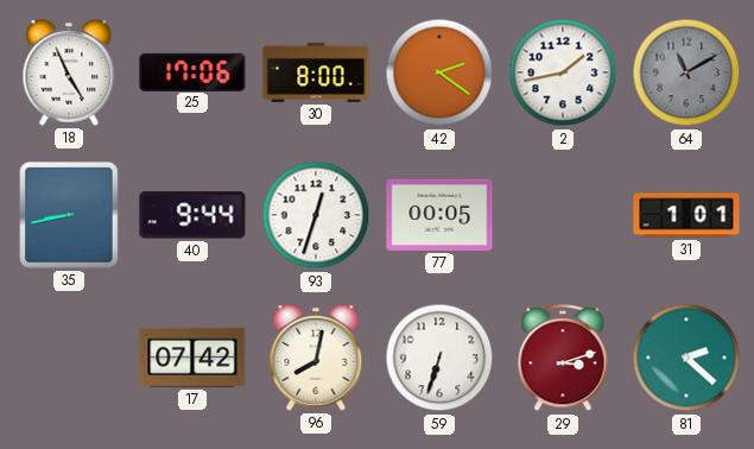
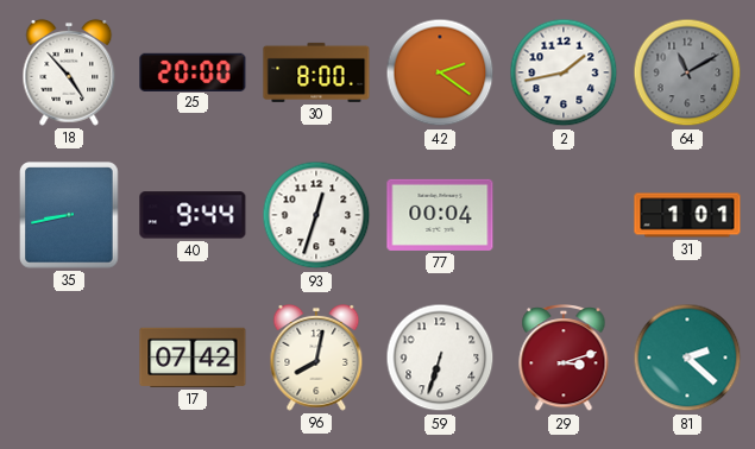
18: 4:56 -> 4:53
25: 17:06 -> 20:00
77: 00:05 -> 00:04
